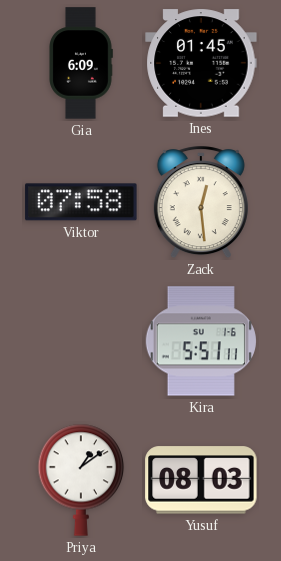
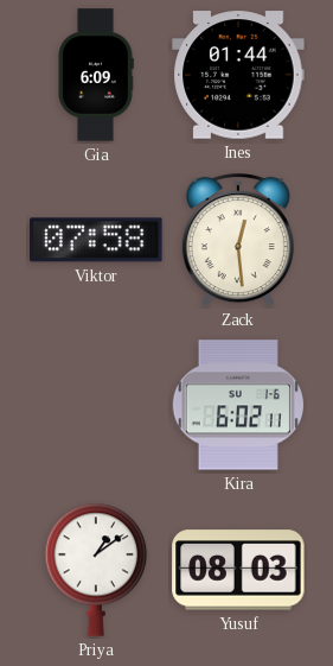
Ines: 01:45 -> 01:44
Kira: 5:51 -> 6:02
